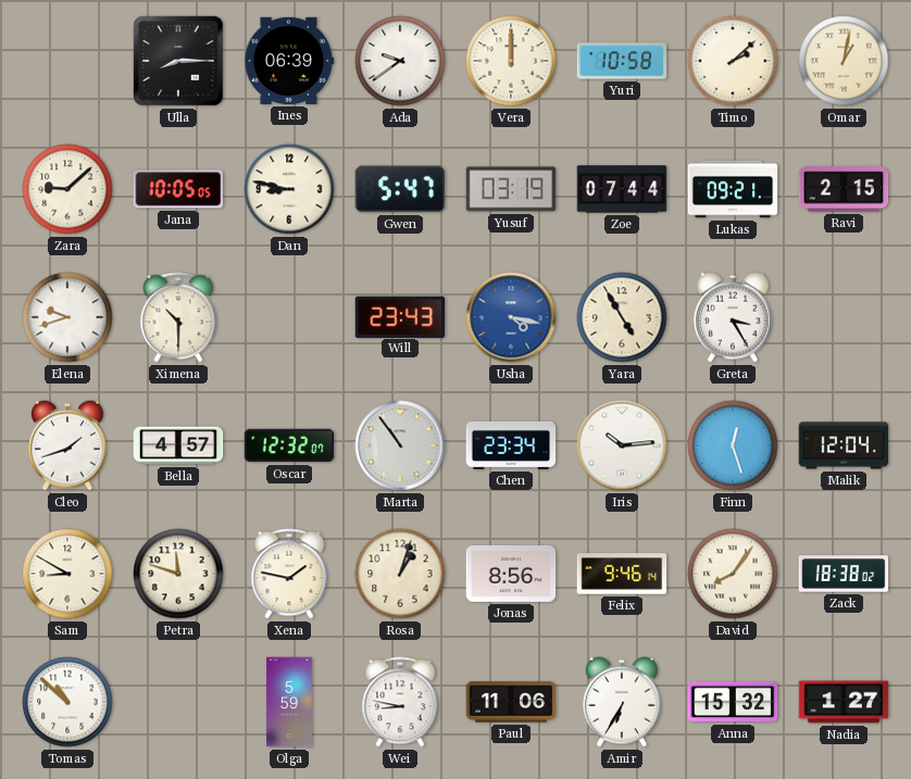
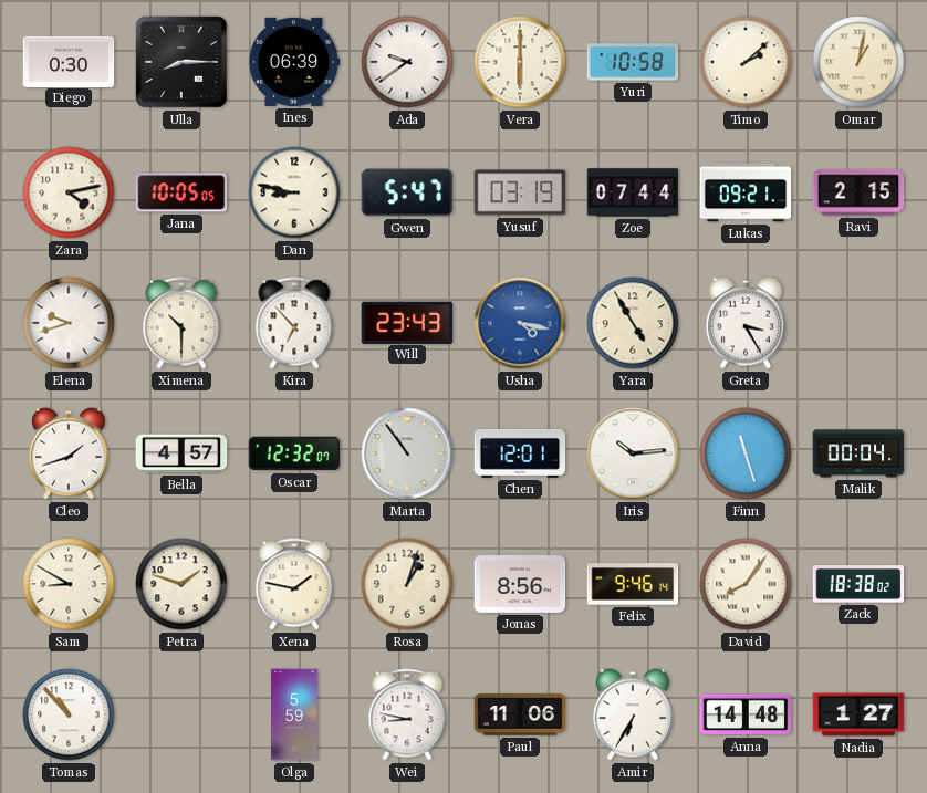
Diego: none -> 0:30
Vera: 12:00 -> 6:00
Zara: 9:08 -> 4:13
Kira: none -> 6:53
Chen: 23:34 -> 12:01
Finn: 12:27 -> 11:27
Malik: 12:04 -> 00:04
Petra: 11:48 -> 1:48
Tomas: 10:52 -> 10:53
Anna: 15:32 -> 14:48
